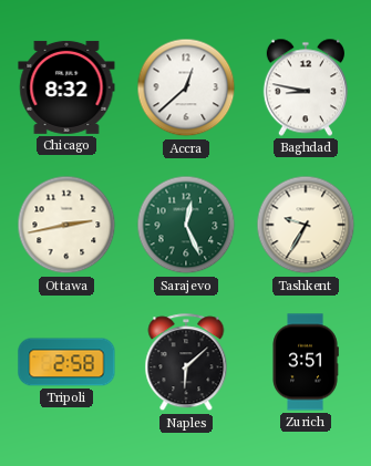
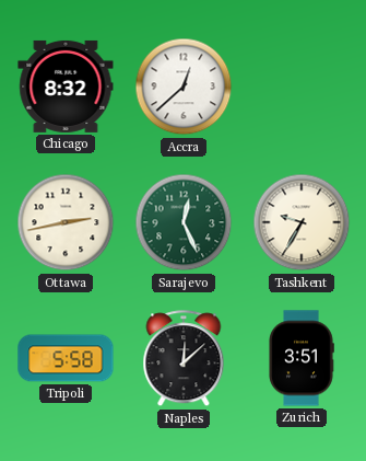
Baghdad: 8:47 -> none
Tripoli: 2:58 -> 5:58
Naples: 6:08 -> 12:08
